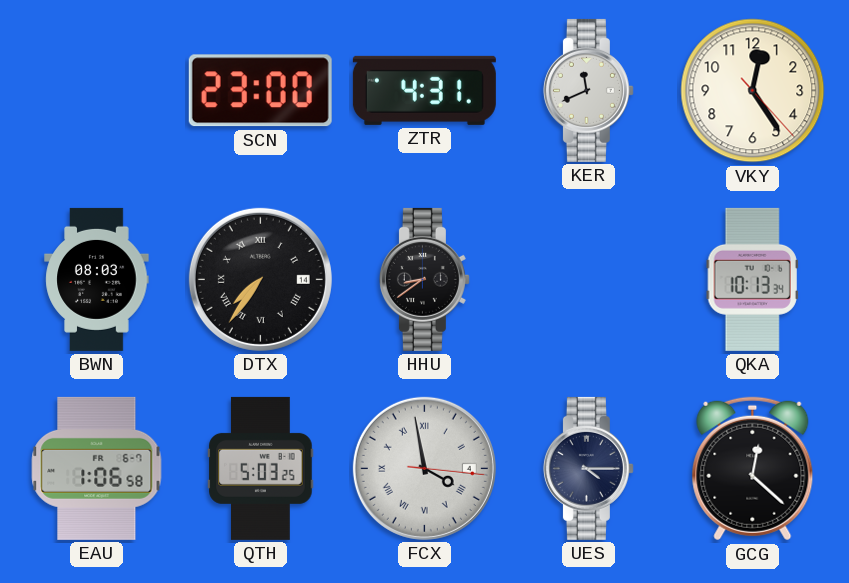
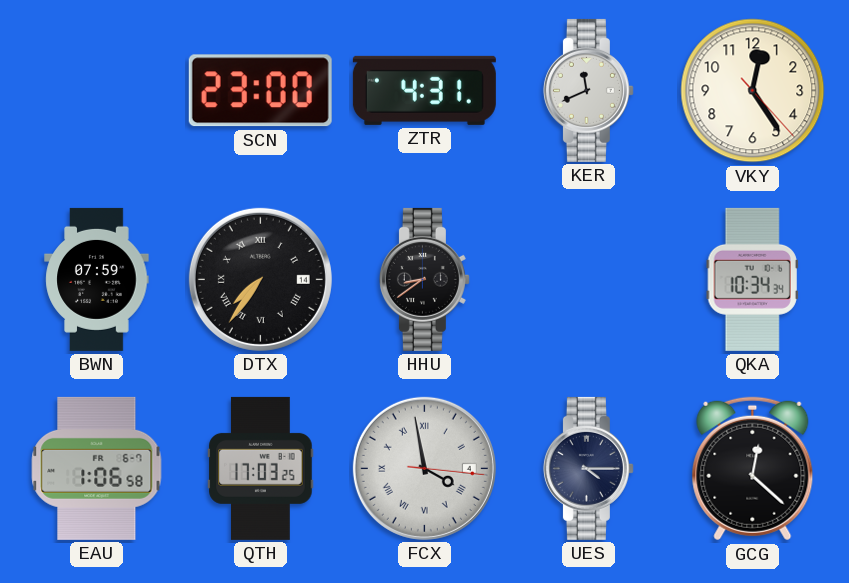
BWN: 08:03 -> 07:59
QKA: 10:13 -> 10:34
QTH: 5:03 -> 17:03
